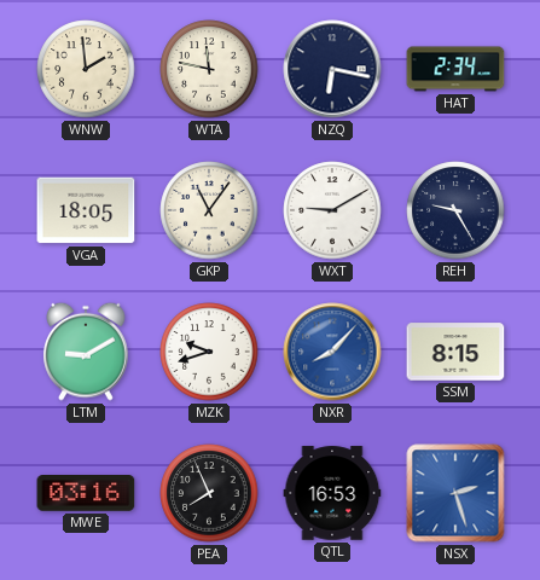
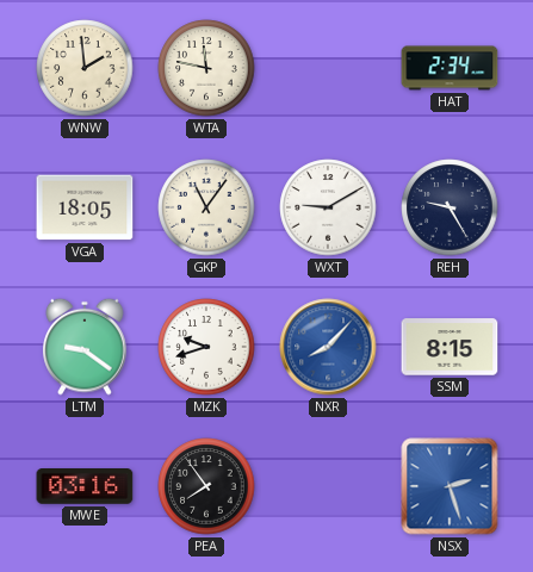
NZQ: 6:17 -> none
LTM: 9:10 -> 9:21
PEA: 7:56 -> 7:54
QTL: 16:53 -> none
